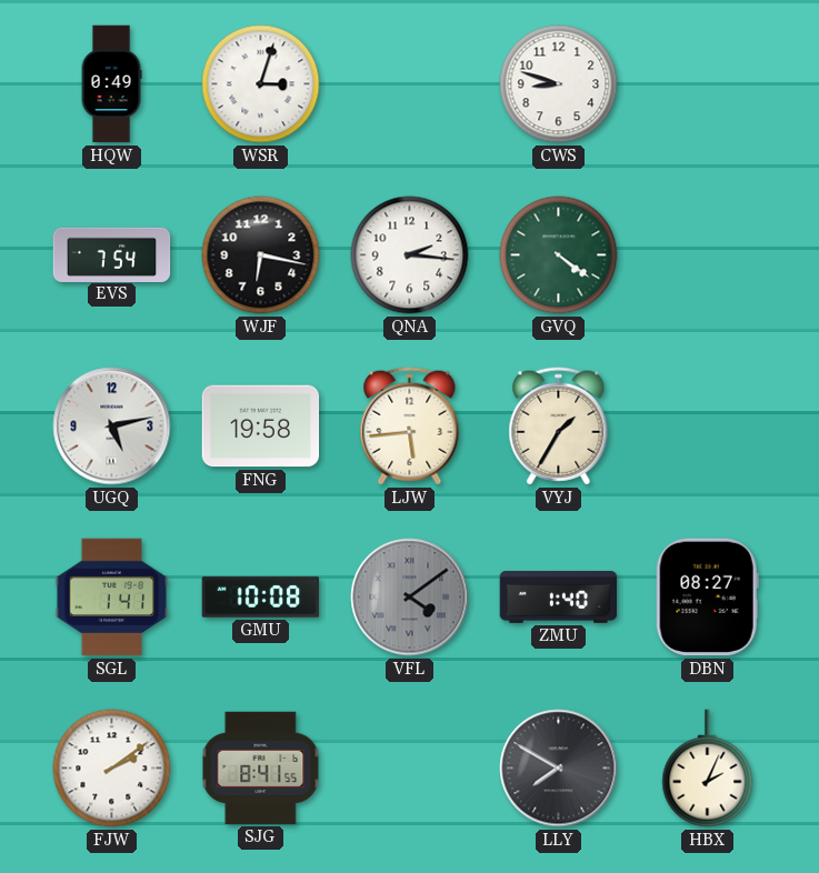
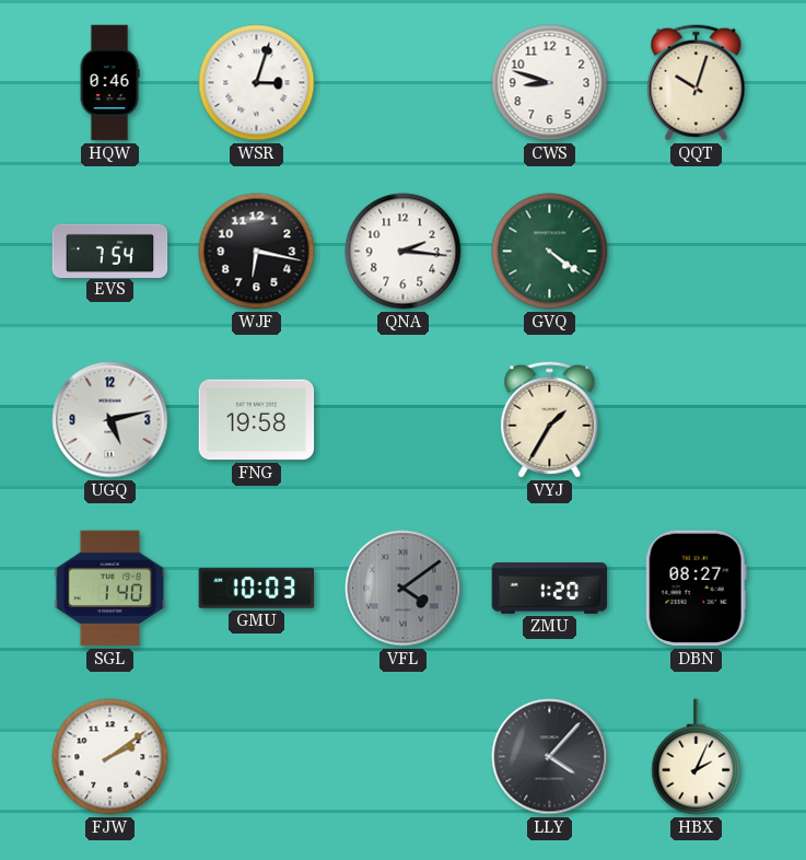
HQW: 0:49 -> 0:46
QQT: none -> 10:03
LJW: 5:44 -> none
SGL: 1:41 -> 1:40
GMU: 10:08 -> 10:03
ZMU: 1:40 -> 1:20
SJG: 8:41 -> none
LLY: 7:50 -> 4:07
